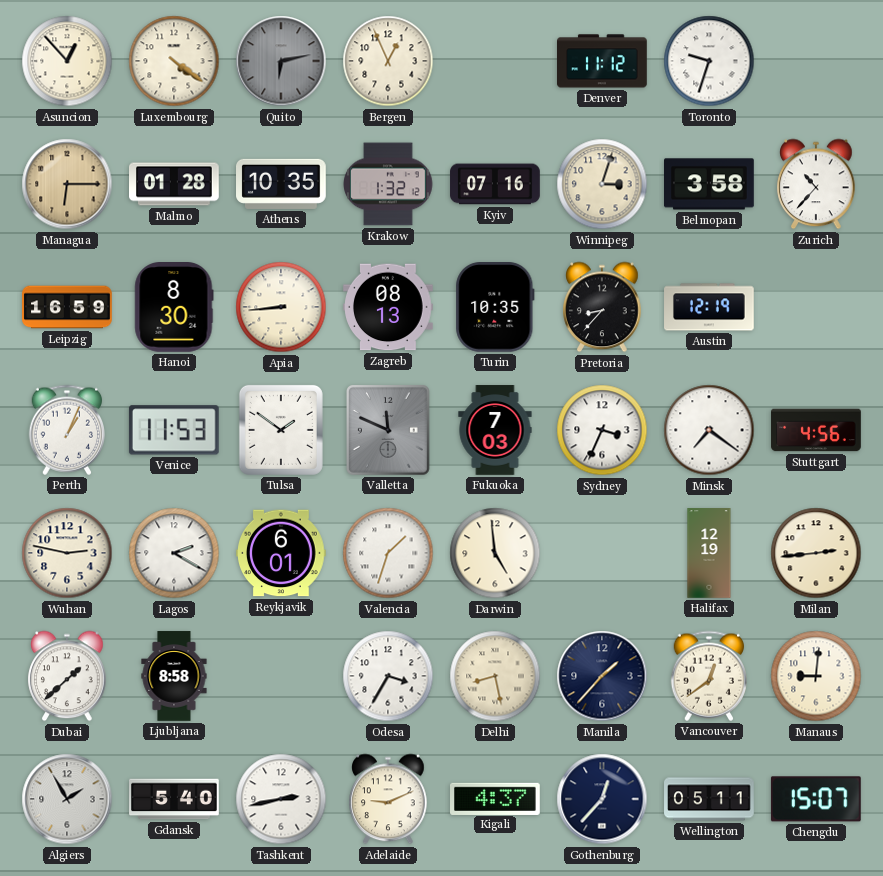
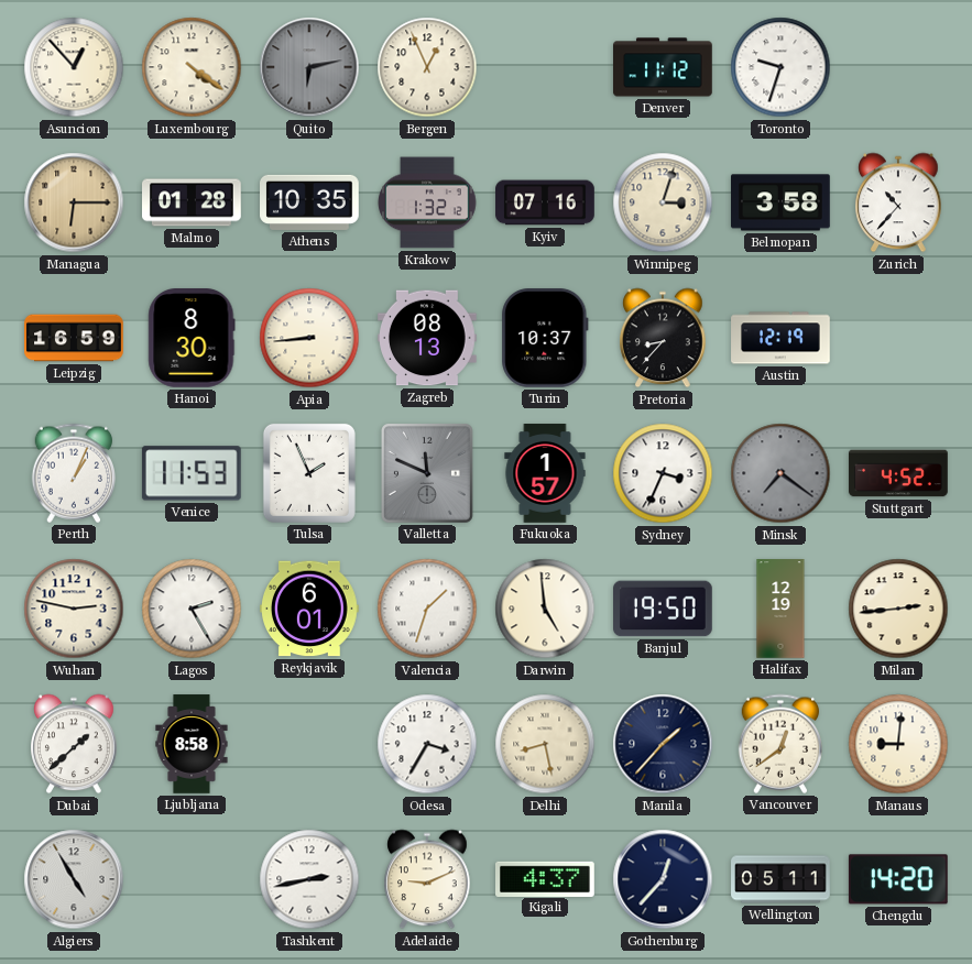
Turin: 10:35 -> 10:37
Tulsa: 1:51 -> 1:56
Fukuoka: 7:03 -> 1:57
Minsk dial: white -> grey
Stuttgart: 4:56 -> 4:52
Lagos: 2:20 -> 2:25
Banjul: none -> 19:50
Algiers: 1:55 -> 4:55
Gdansk: 5:40 -> none
Chengdu: 15:07 -> 14:20
